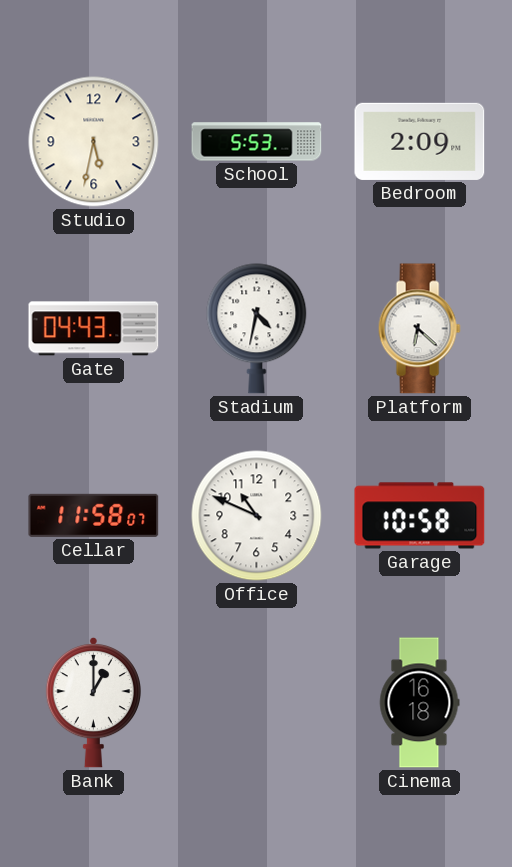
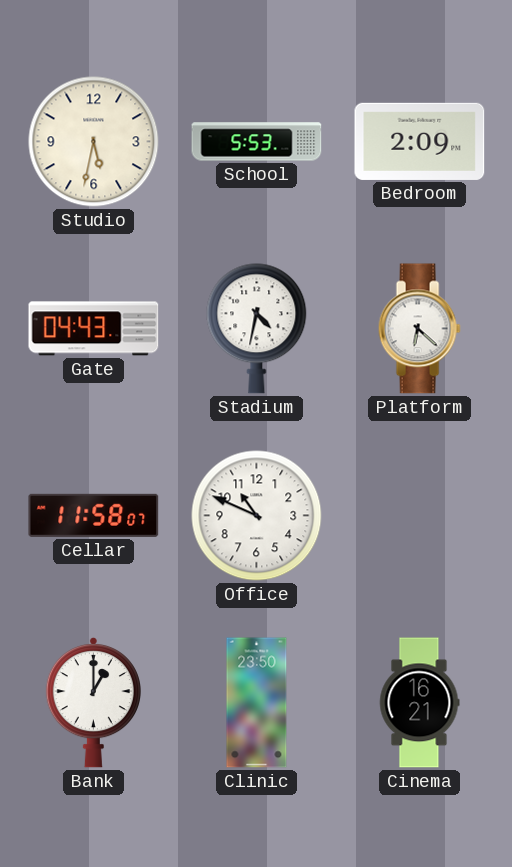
Garage: 10:58 -> none
Clinic: none -> 23:50
Cinema: 16:18 -> 16:21
